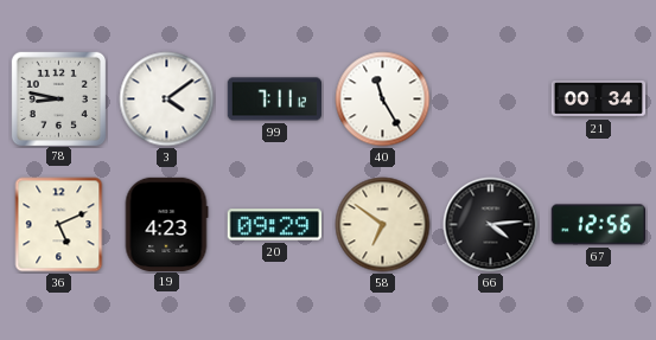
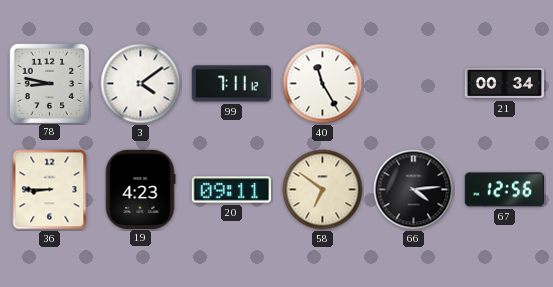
36: 5:11 -> 8:45
20: 09:29 -> 09:11
